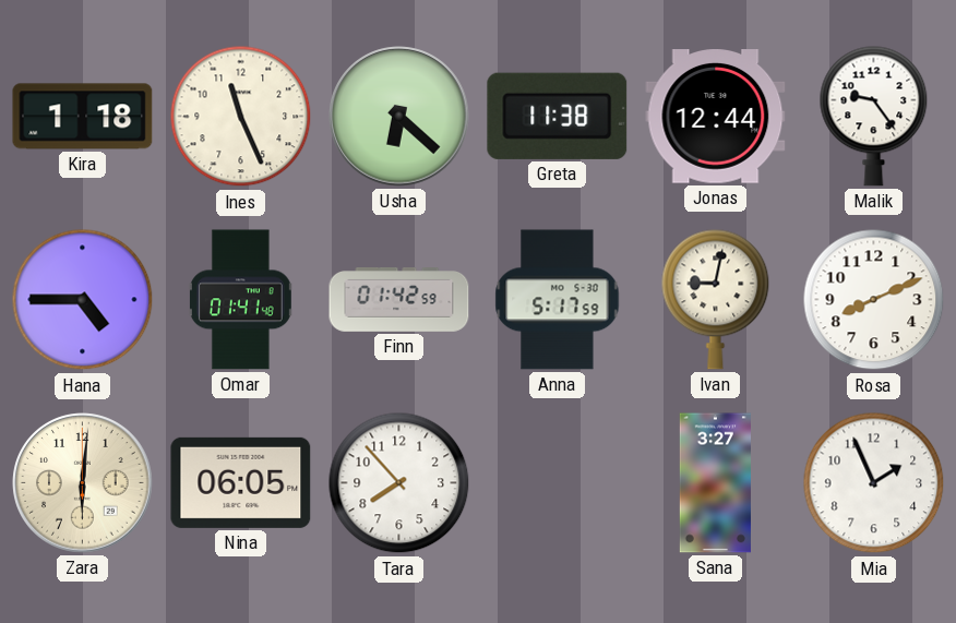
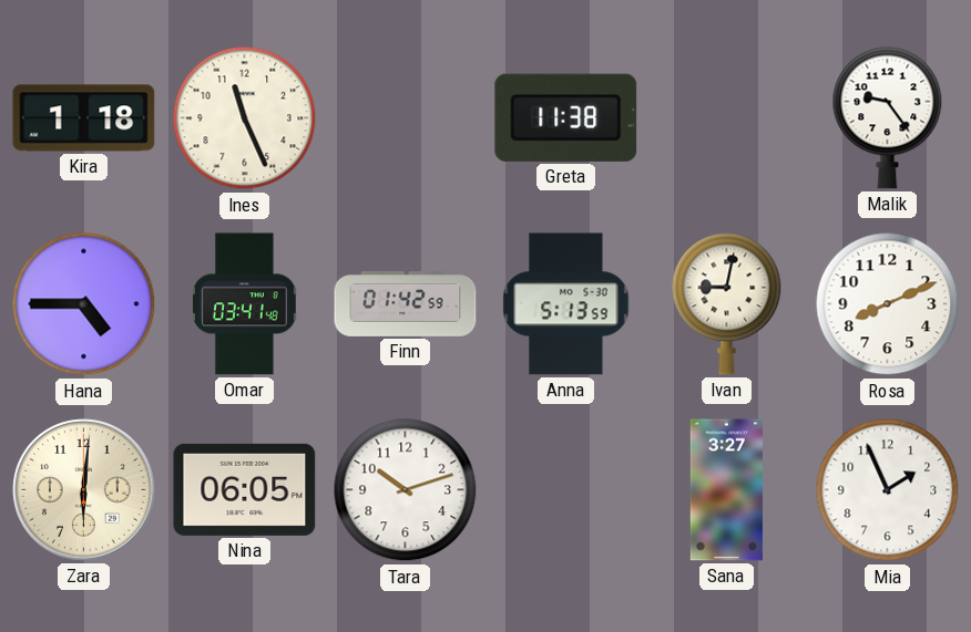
Usha: 6:22 -> none
Jonas: 12:44 -> none
Omar: 01:41 -> 03:41
Anna: 5:17 -> 5:13
Tara: 7:53 -> 10:12
